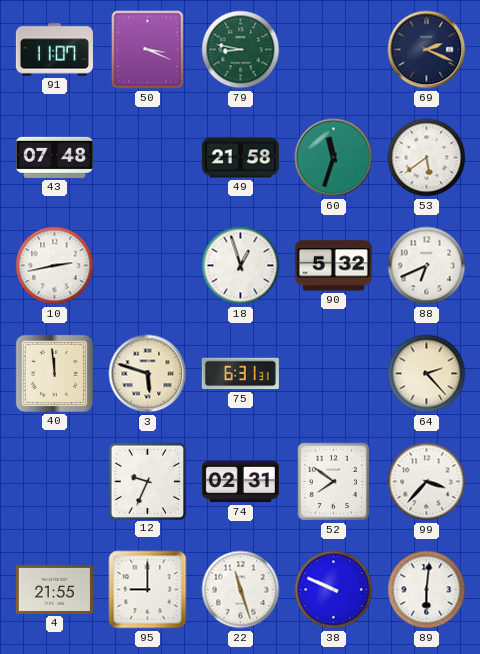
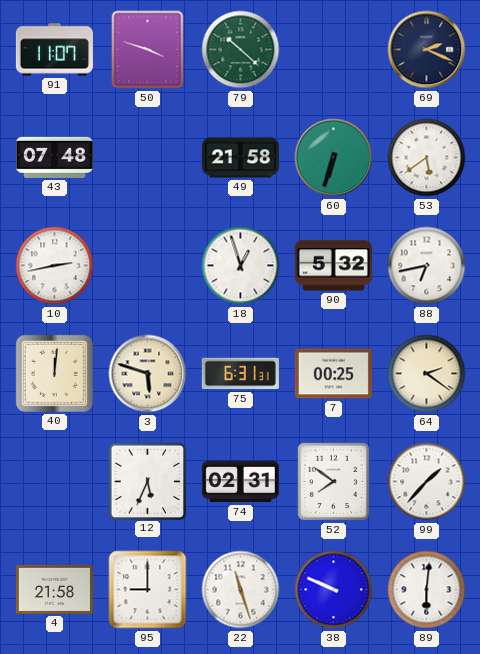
50: 3:19 -> 3:48
79: 8:47 -> 10:22
60: 11:33 -> 6:33
88: 6:41 -> 6:43
40: 11:59 -> 12:01
7: none -> 00:25
64: 2:23 -> 2:21
12: 9:34 -> 5:34
99: 3:37 -> 1:37
4: 21:55 -> 21:58
